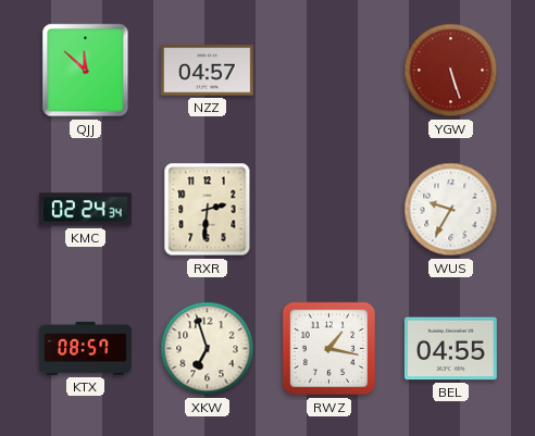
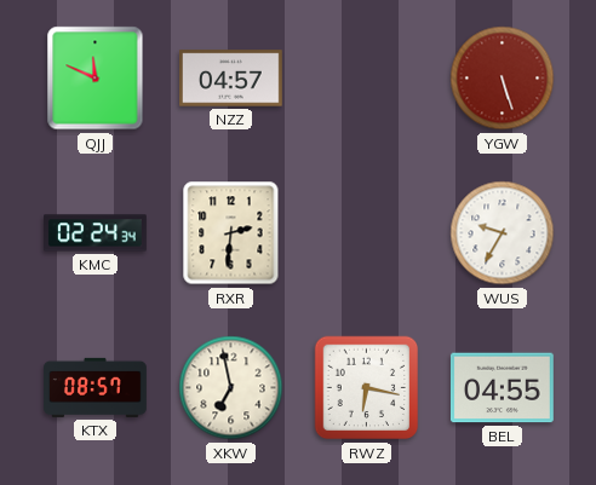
QJJ: 11:52 -> 11:49
XKW: 6:57 -> 6:58
RWZ: 1:17 -> 6:17
